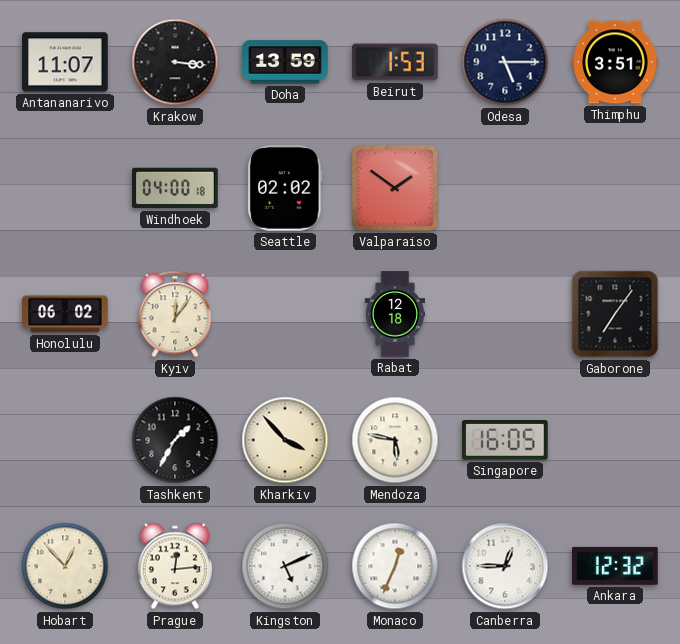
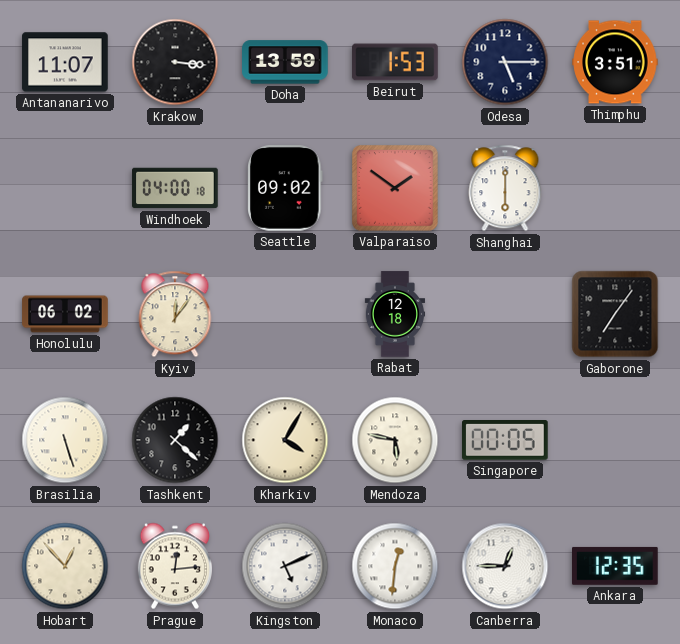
Seattle: 02:02 -> 09:02
Shanghai: none -> 6:00
Brasilia: none -> 5:27
Tashkent: 1:35 -> 1:22
Kharkiv: 3:53 -> 4:05
Singapore: 16:05 -> 00:05
Monaco: 12:34 -> 12:31
Ankara: 12:32 -> 12:35
